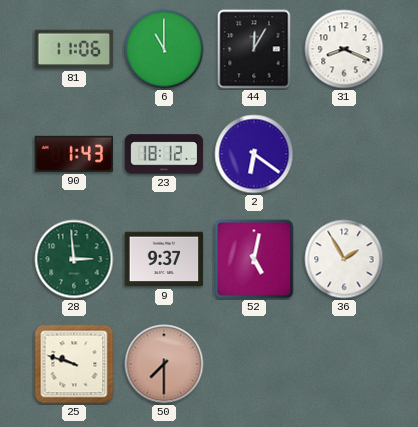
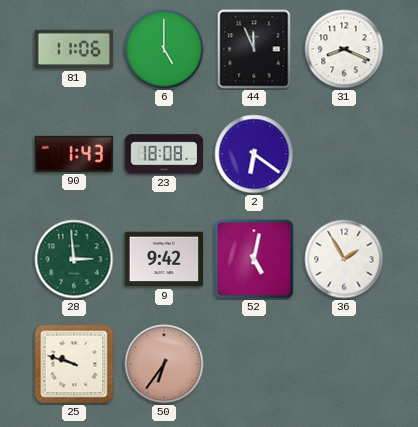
6: 11:00 -> 5:00
44: 12:05 -> 11:56
23: 18:12 -> 18:08
9: 9:37 -> 9:42
50: 7:30 -> 6:36
